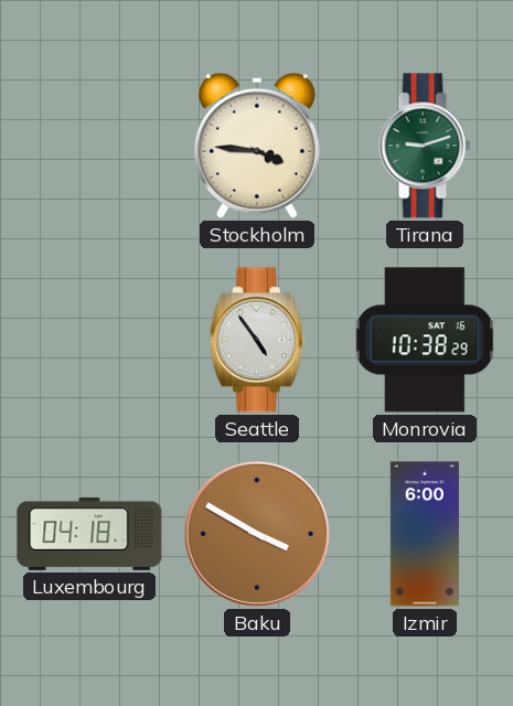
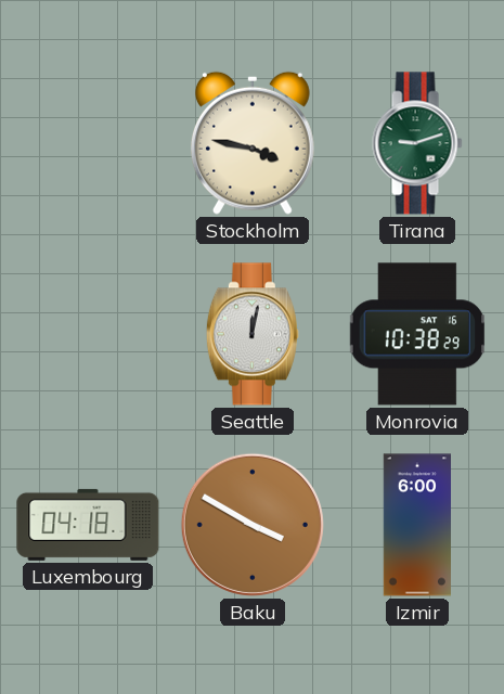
Stockholm: 3:46 -> 3:47
Seattle: 4:54 -> 12:02
